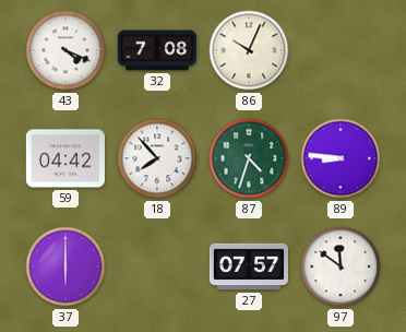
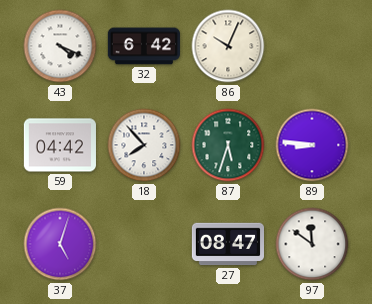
32: 7:08 -> 6:42
87: 4:33 -> 5:33
37: 6:00 -> 5:03
27: 07:57 -> 08:47
